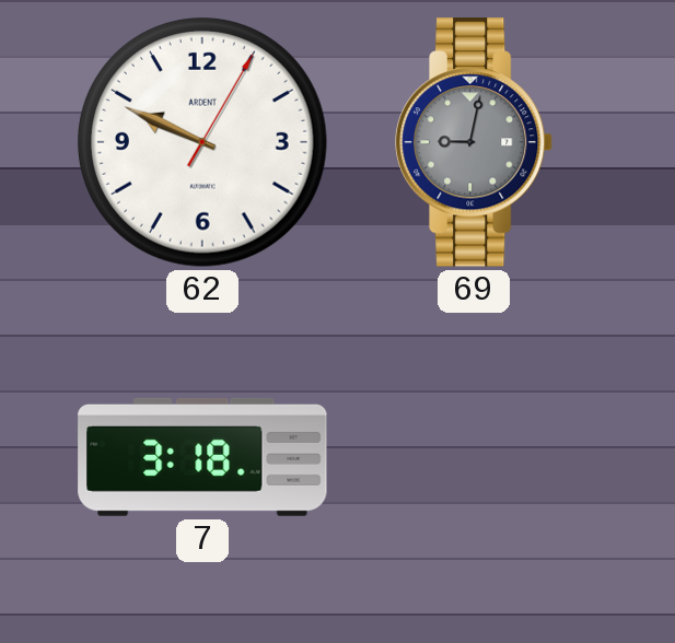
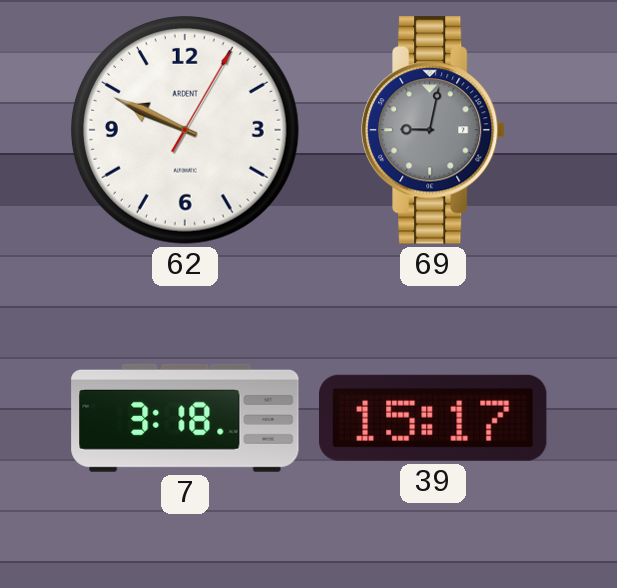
39: none -> 15:17
